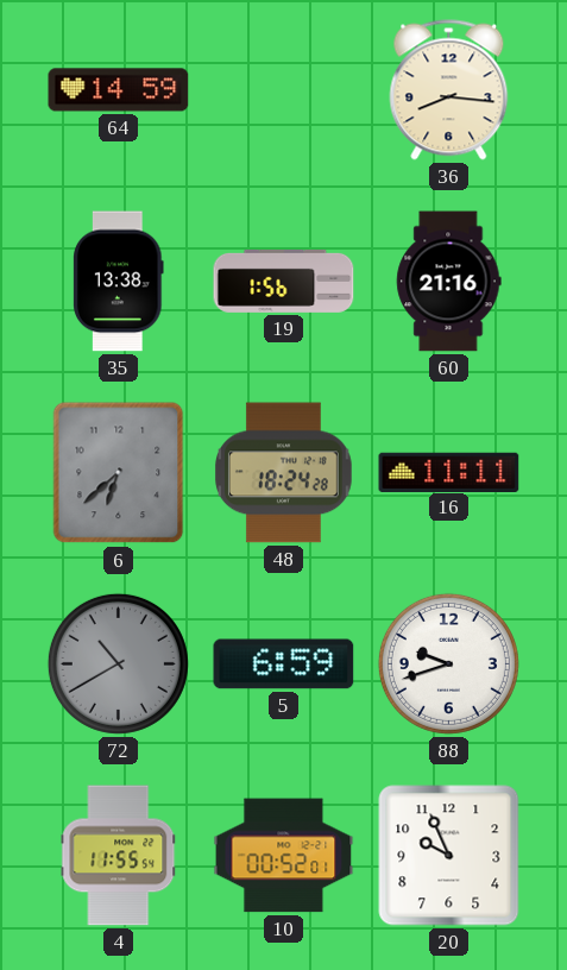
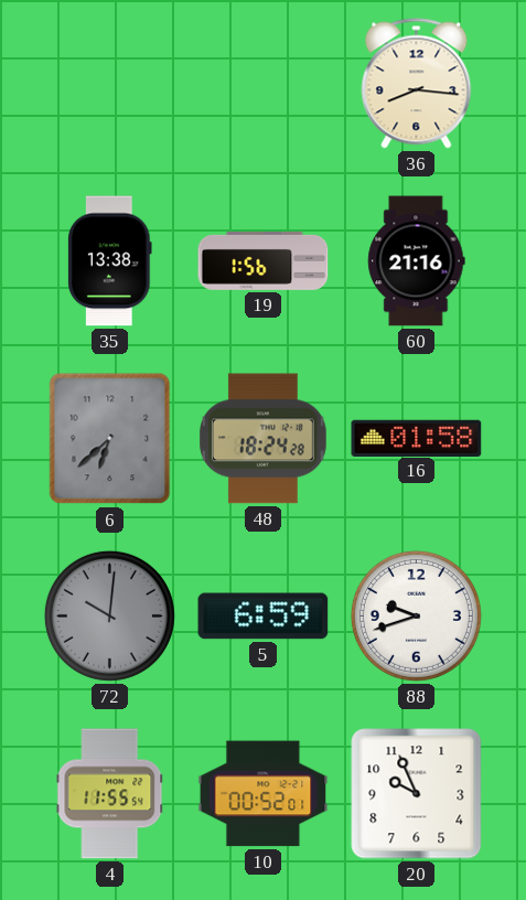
64: 14:59 -> none
16: 11:11 -> 01:58
72: 10:40 -> 10:01
